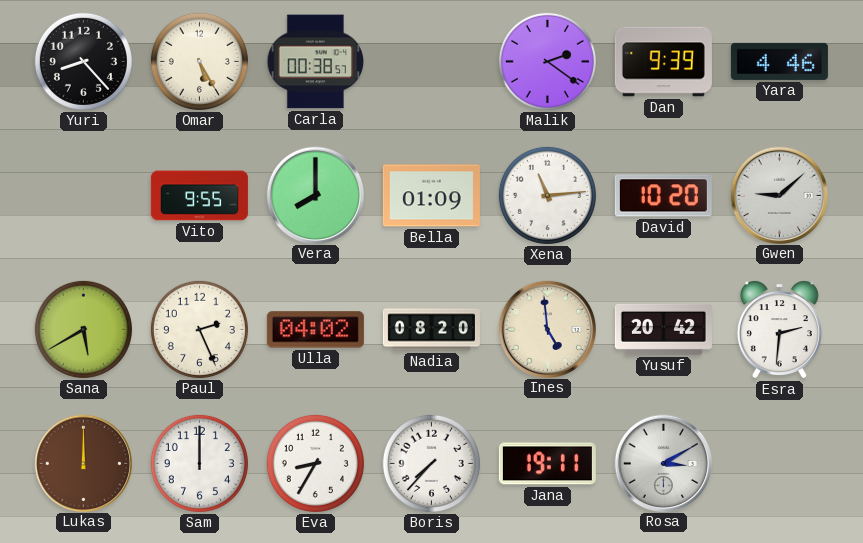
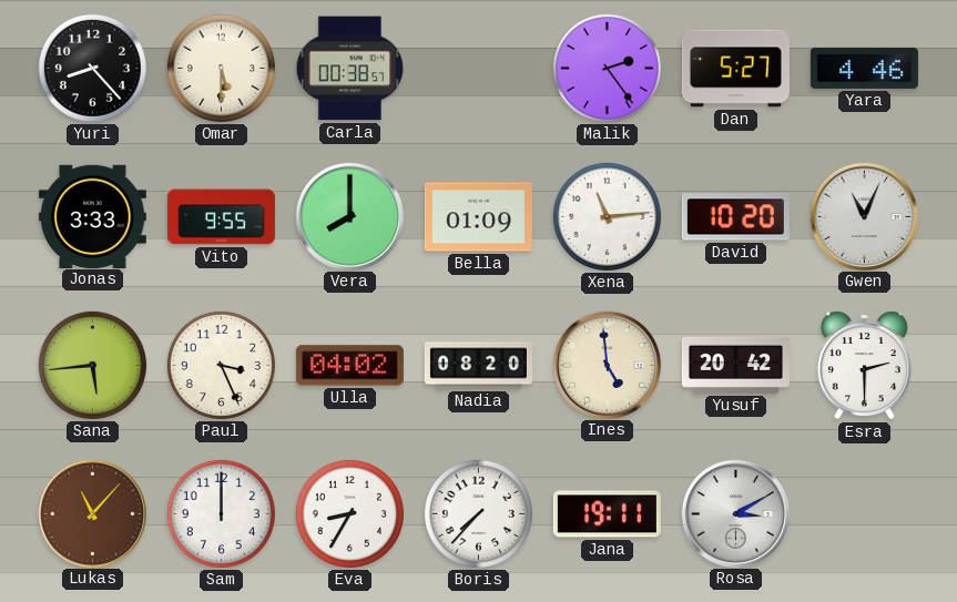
Omar: 5:25 -> 5:30
Malik: 2:21 -> 2:24
Dan: 9:39 -> 5:27
Jonas: none -> 3:33
Gwen: 9:08 -> 11:04
Sana: 5:40 -> 5:44
Paul: 2:26 -> 3:26
Esra: 2:31 -> 2:30
Lukas: 12:00 -> 11:07
